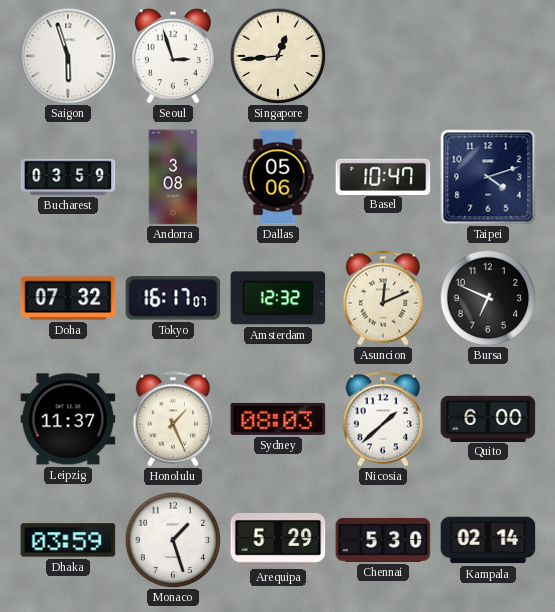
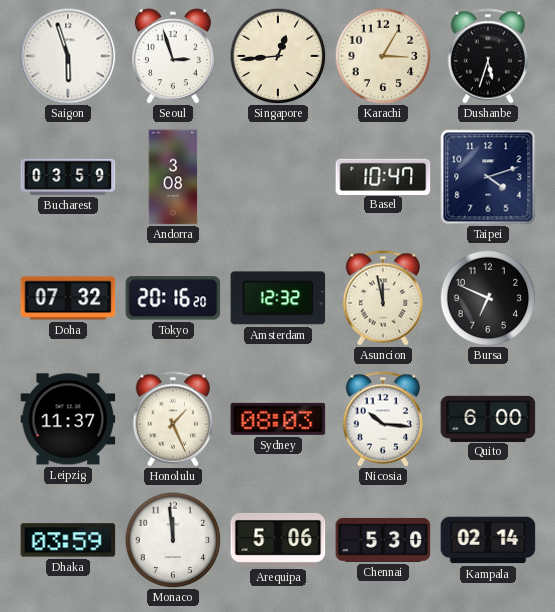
Karachi: none -> 3:05
Dushanbe: none -> 5:33
Dallas: 05:06 -> none
Tokyo: 16:17 -> 20:16
Asuncion: 12:11 -> 11:58
Nicosia: 1:38 -> 10:16
Monaco: 1:27 -> 11:59
Arequipa: 5:29 -> 5:06
